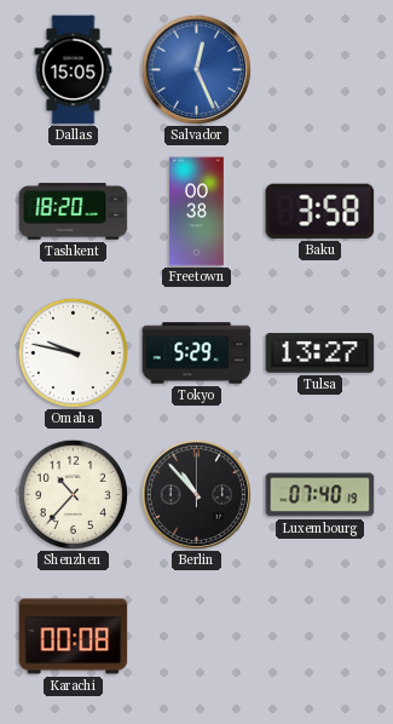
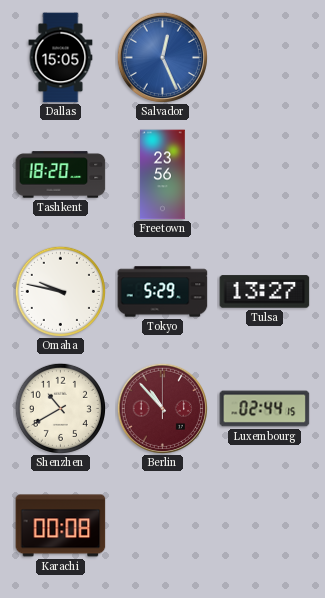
Freetown: 00:38 -> 23:56
Baku: 3:58 -> none
Shenzhen: 10:37 -> 10:40
Berlin dial: black -> burgundy
Luxembourg: 07:40 -> 02:44
